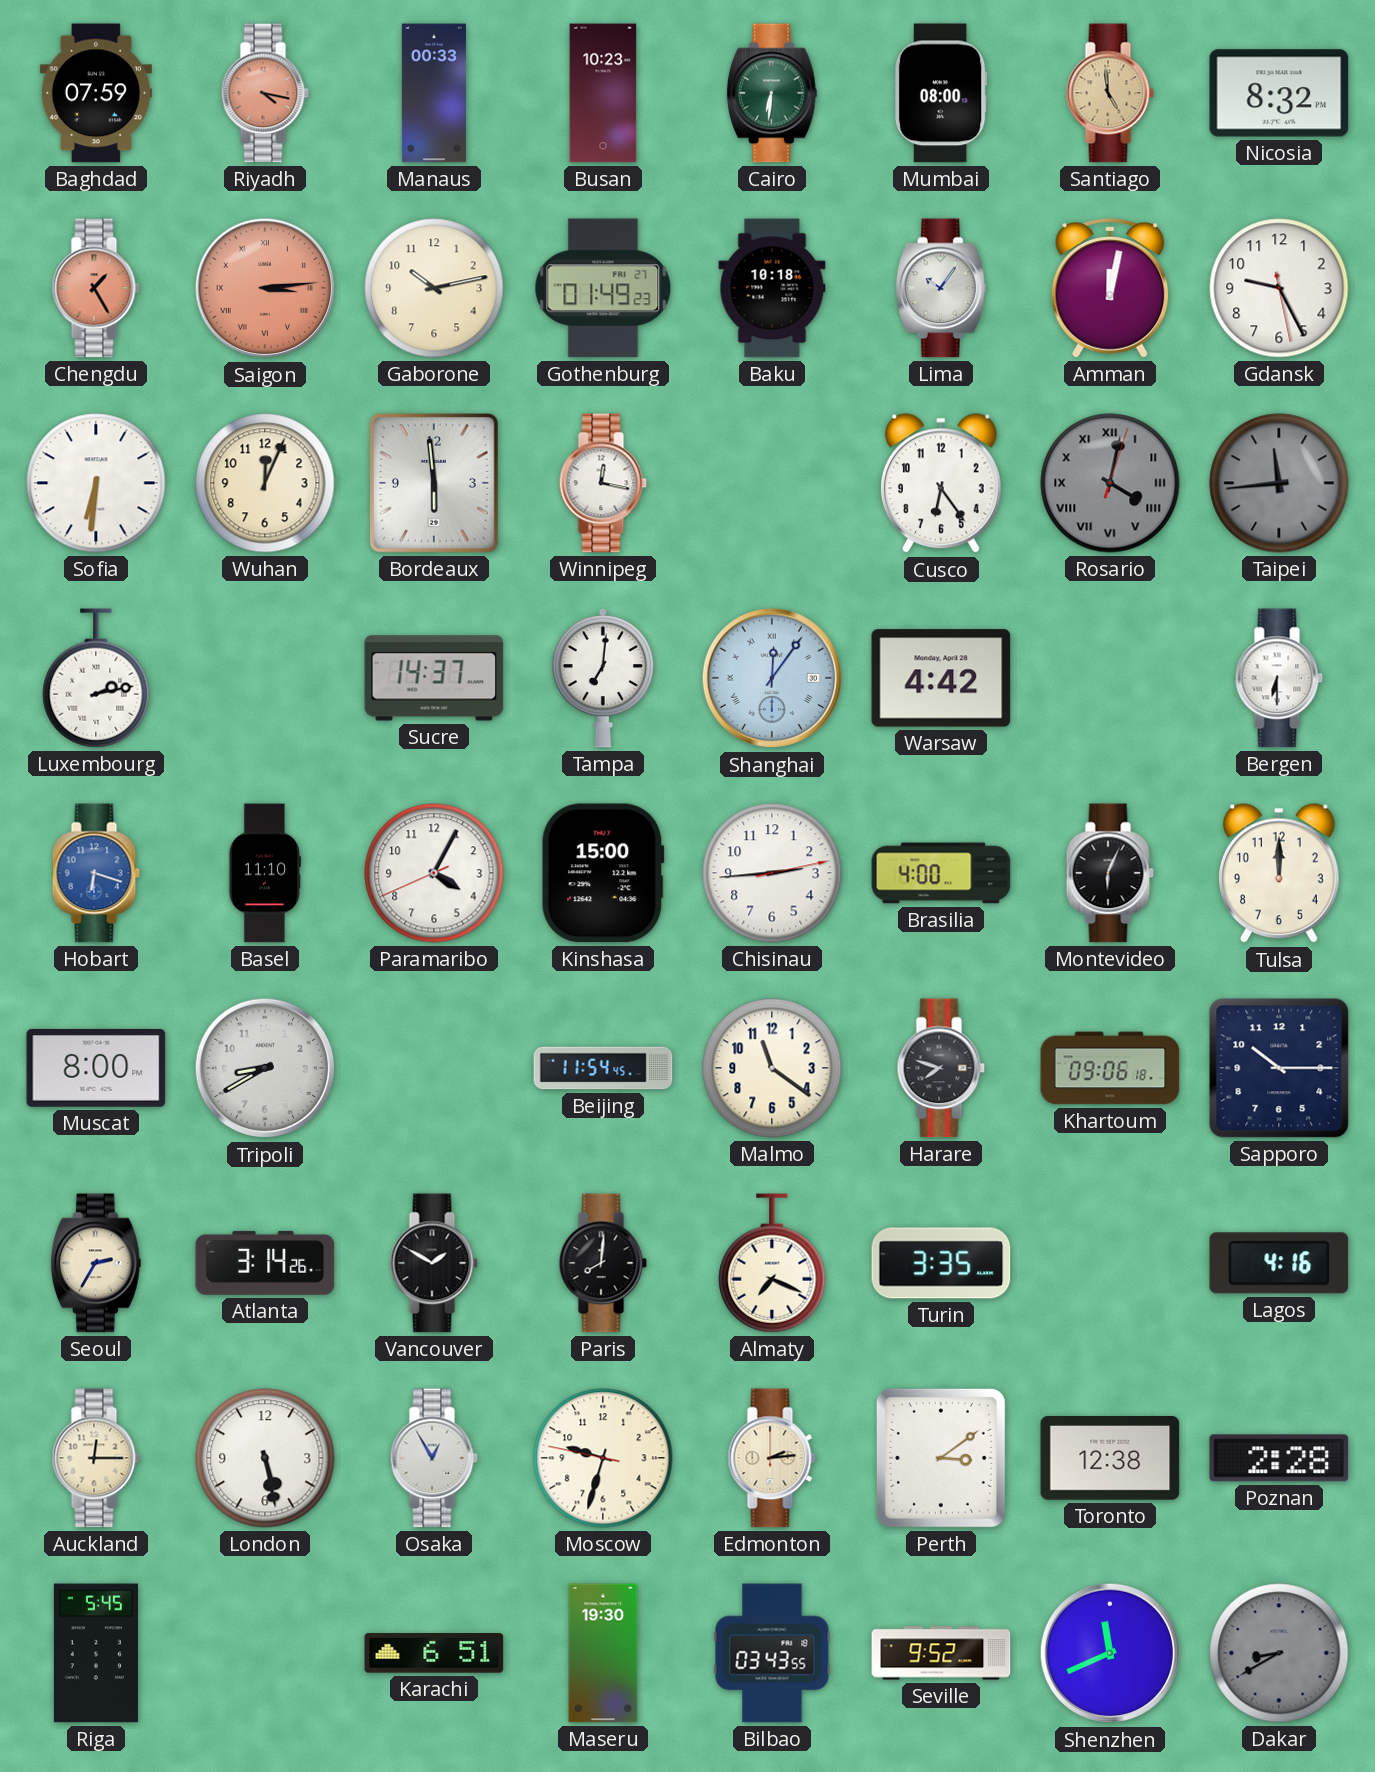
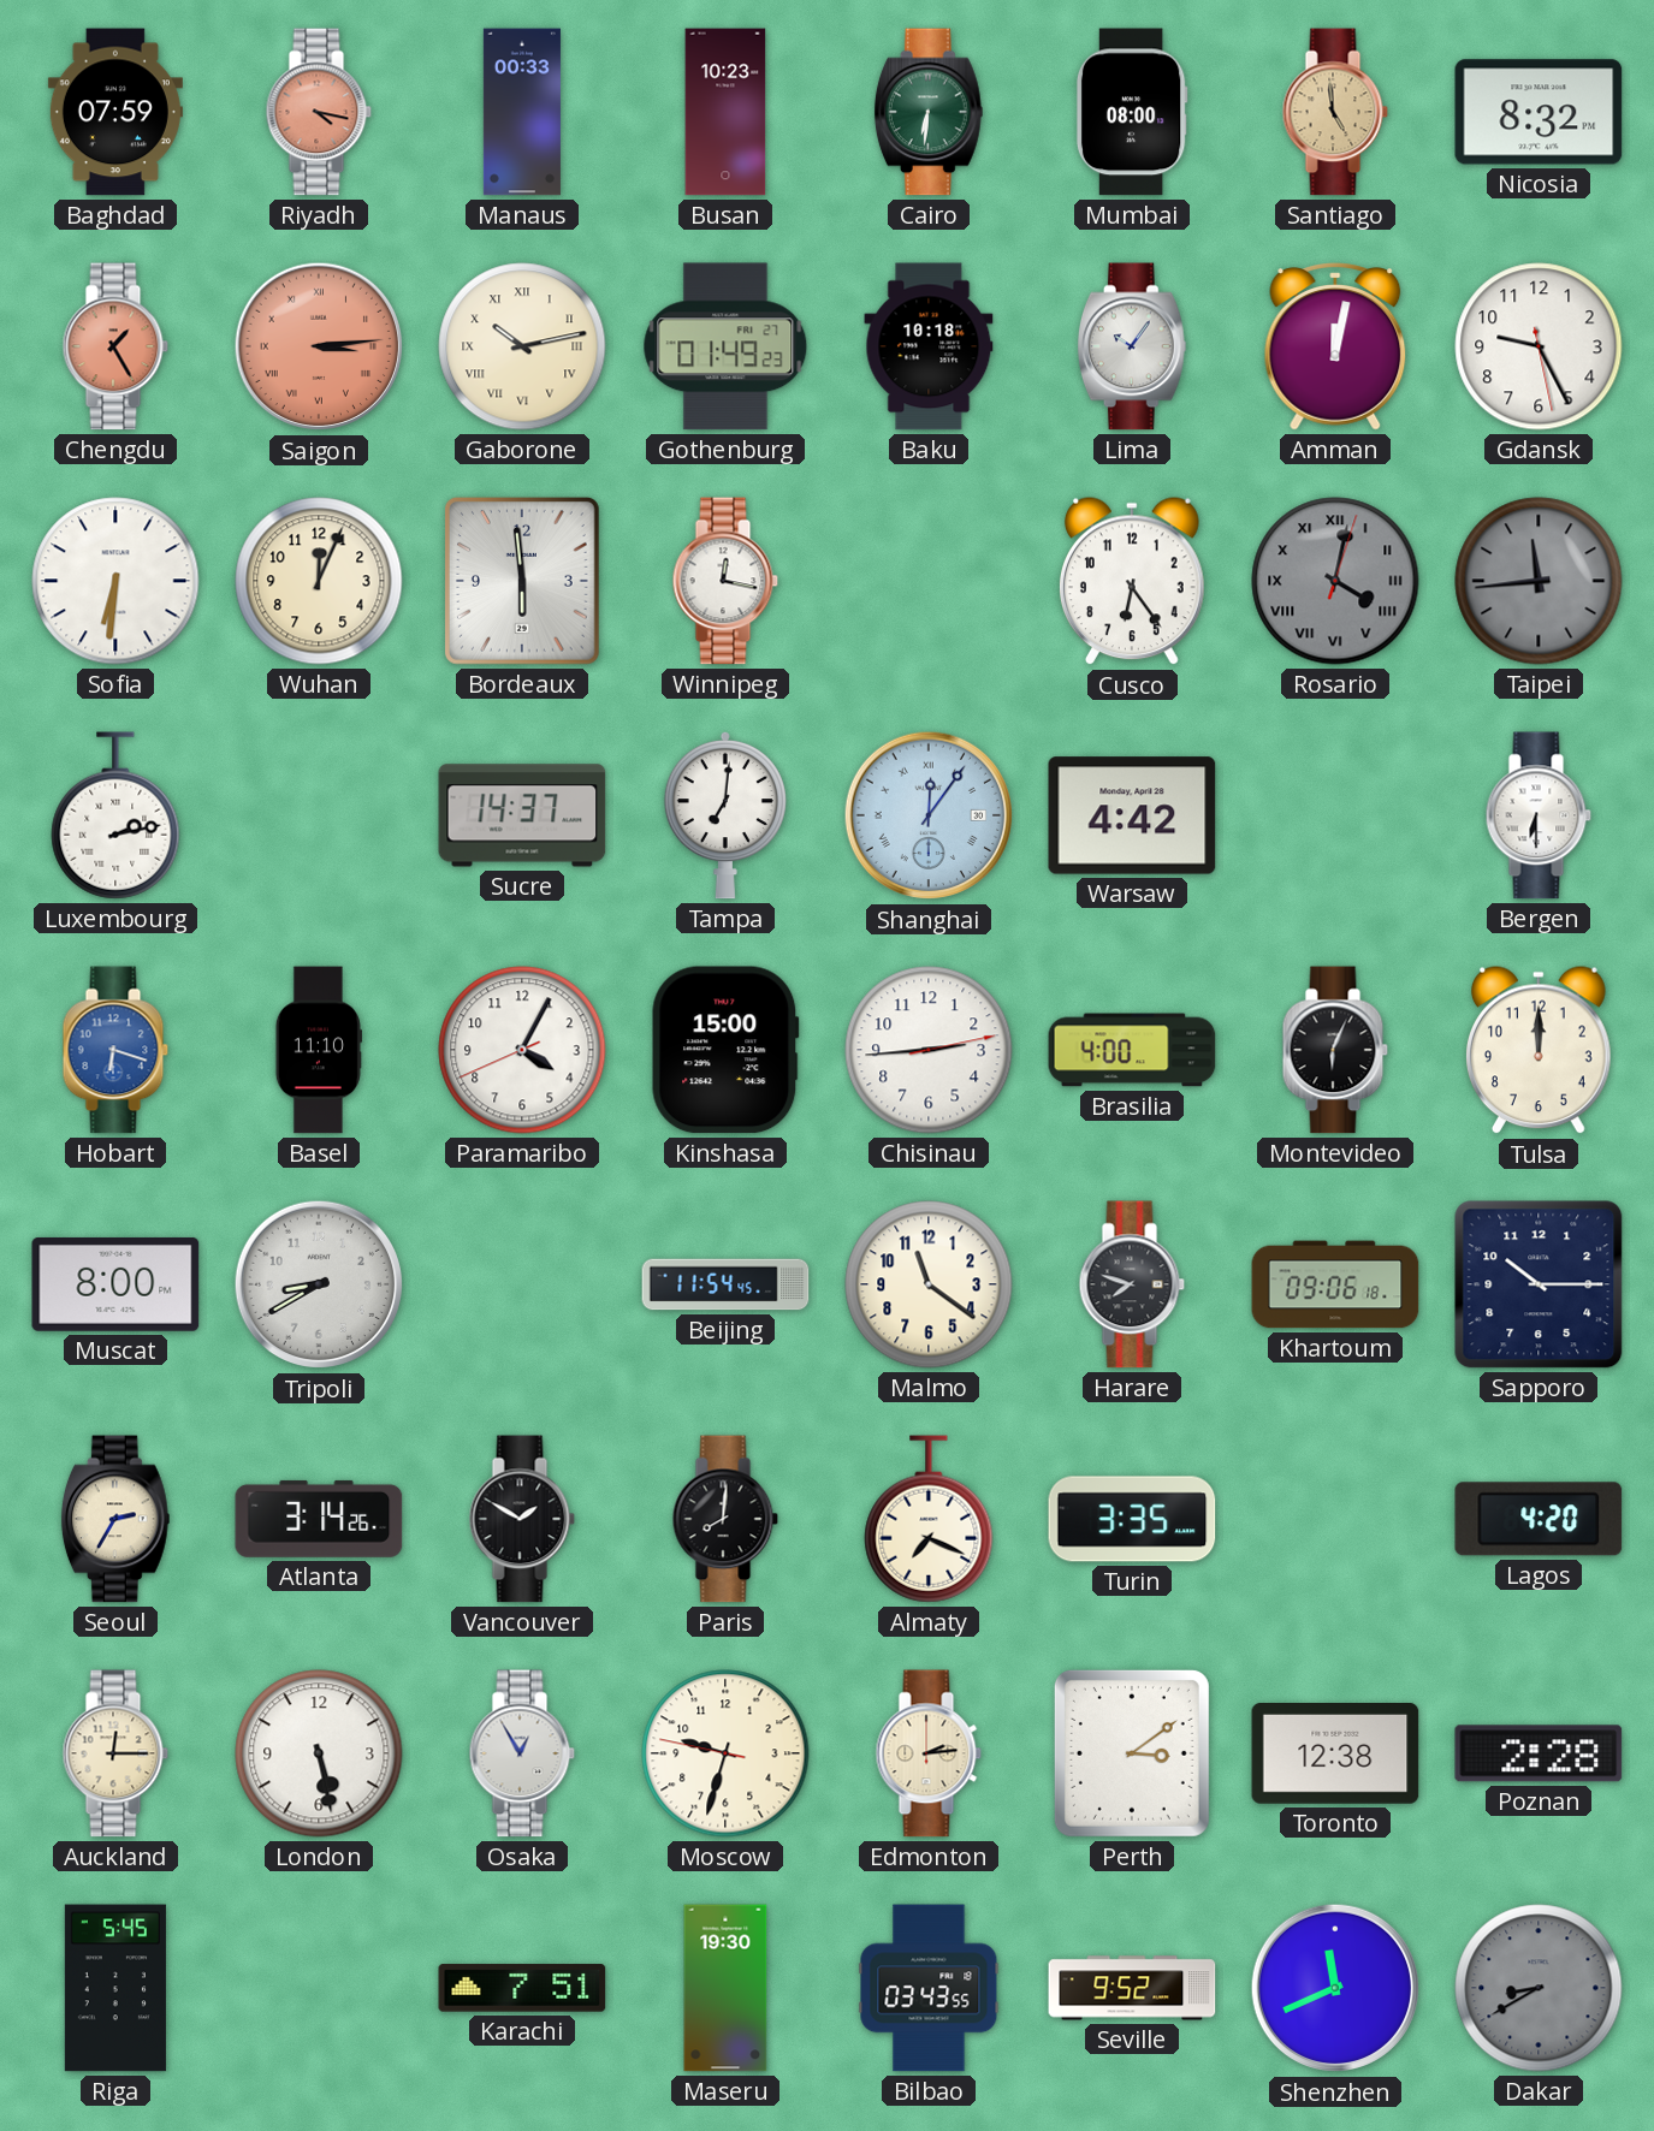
Gaborone numerals: Arabic -> Roman
Lagos: 4:16 -> 4:20
Karachi: 6:51 -> 7:51
